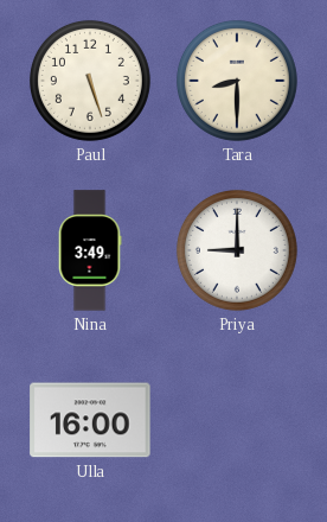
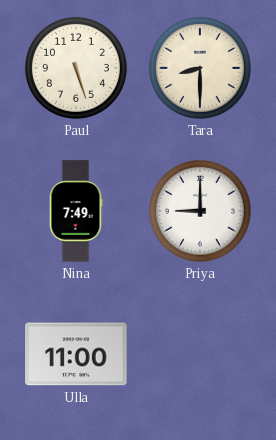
Nina: 3:49 -> 7:49
Ulla: 16:00 -> 11:00
